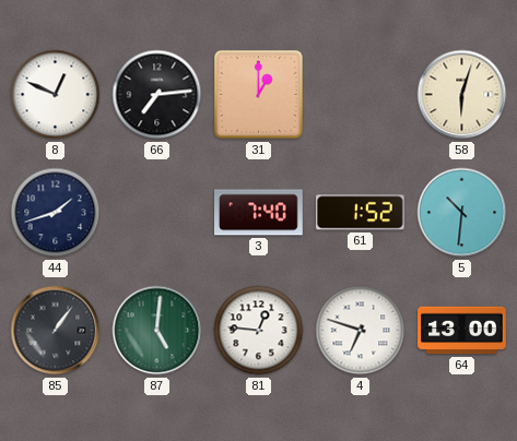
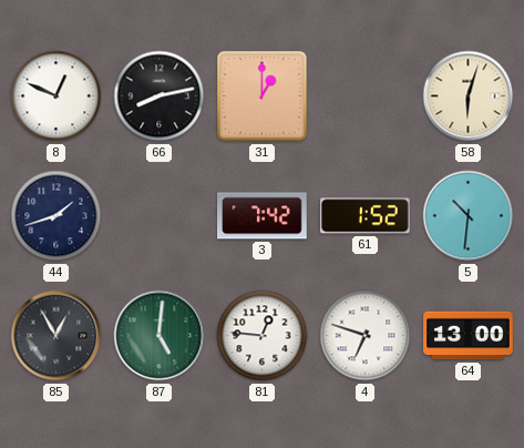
66: 7:14 -> 8:13
3: 7:40 -> 7:42
85: 1:06 -> 12:55
